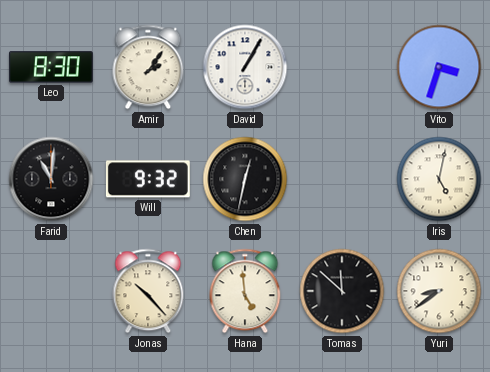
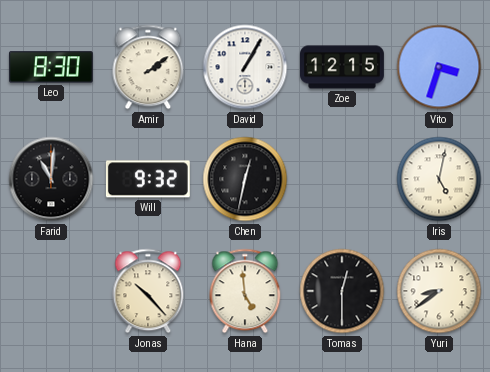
Amir: 2:06 -> 2:09
Zoe: none -> 12:15
Tomas: 11:52 -> 12:30
